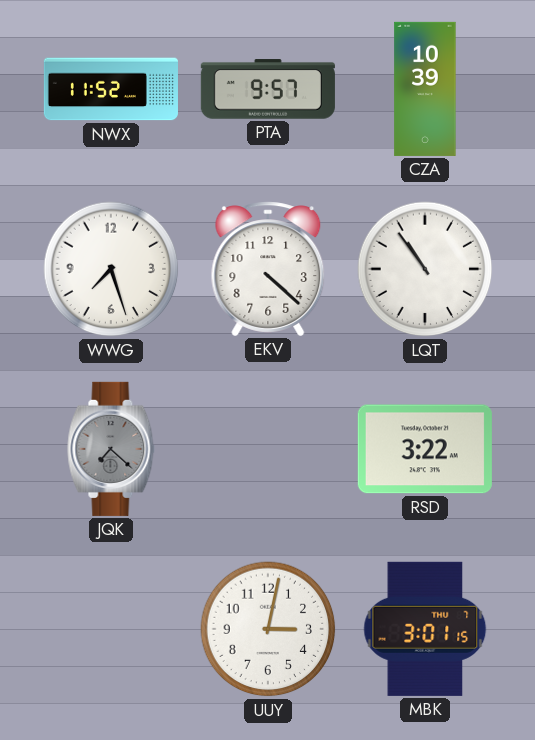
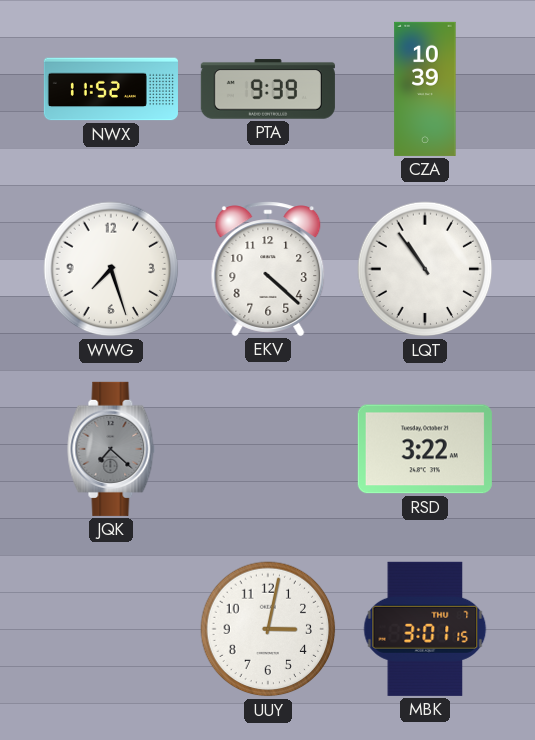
PTA: 9:57 -> 9:39
